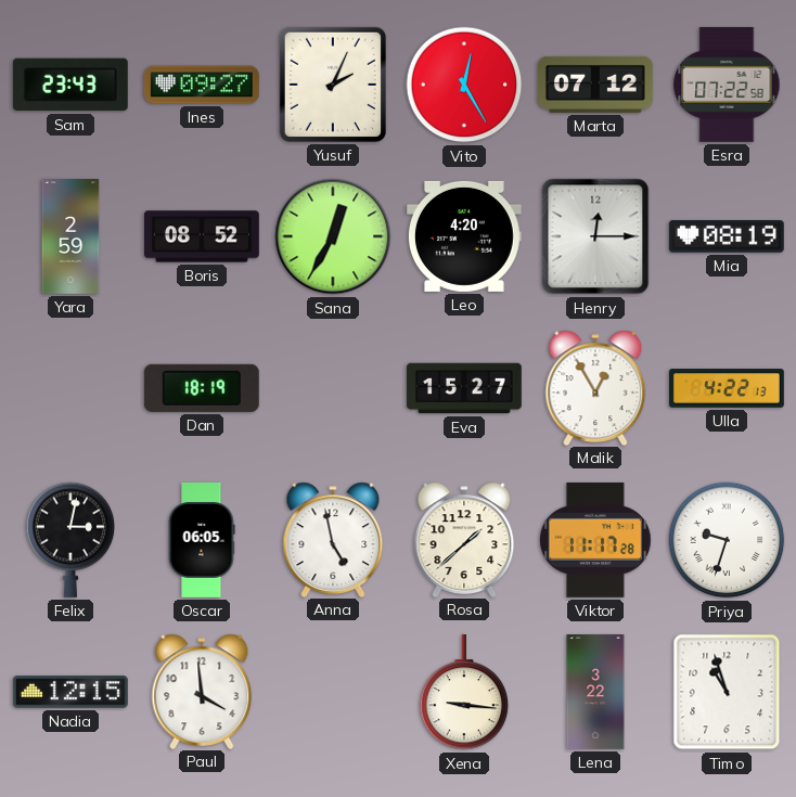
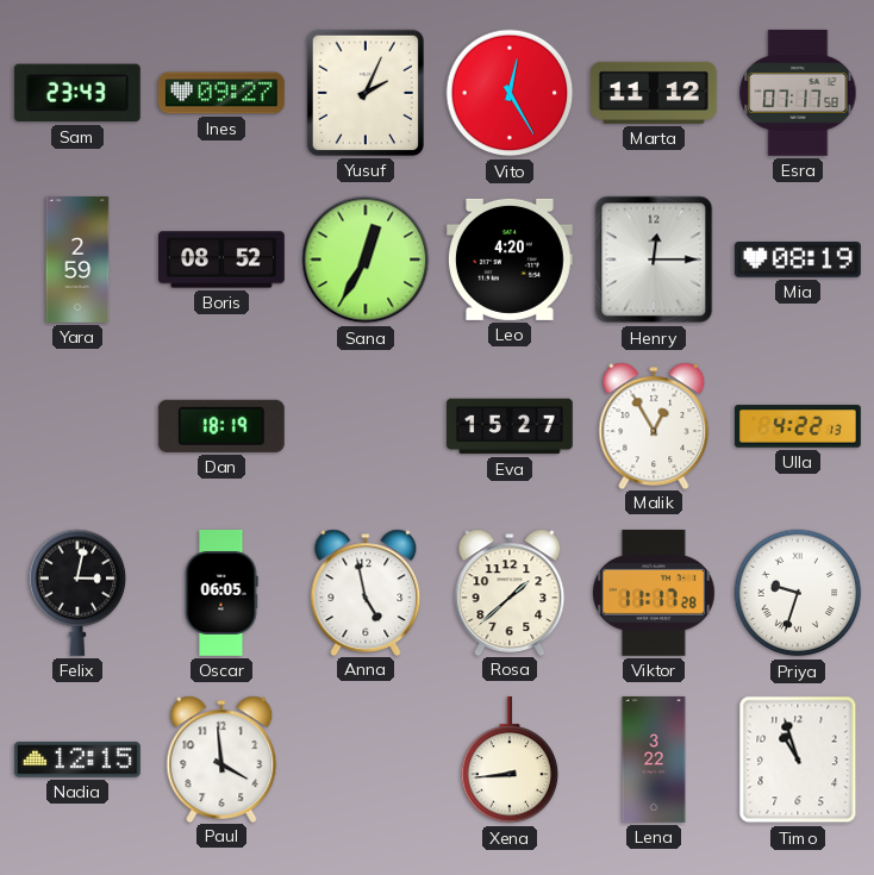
Marta: 07:12 -> 11:12
Esra: 07:22 -> 07:17
Xena: 9:16 -> 8:44
